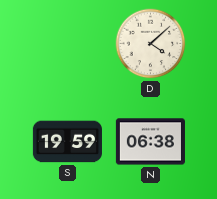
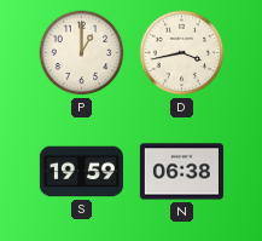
P: none -> 1:00
D: 4:08 -> 3:43
